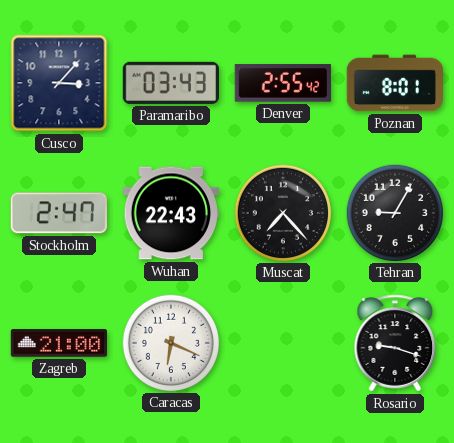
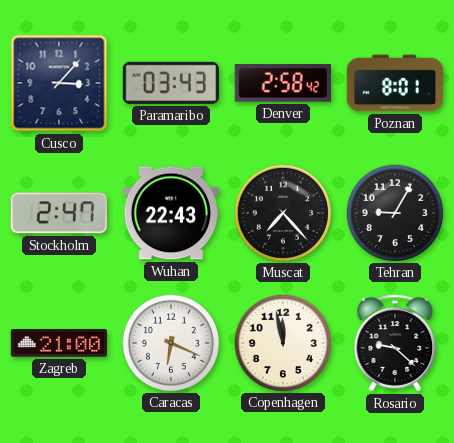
Denver: 2:55 -> 2:58
Copenhagen: none -> 11:58
Rosario: 9:18 -> 9:22
